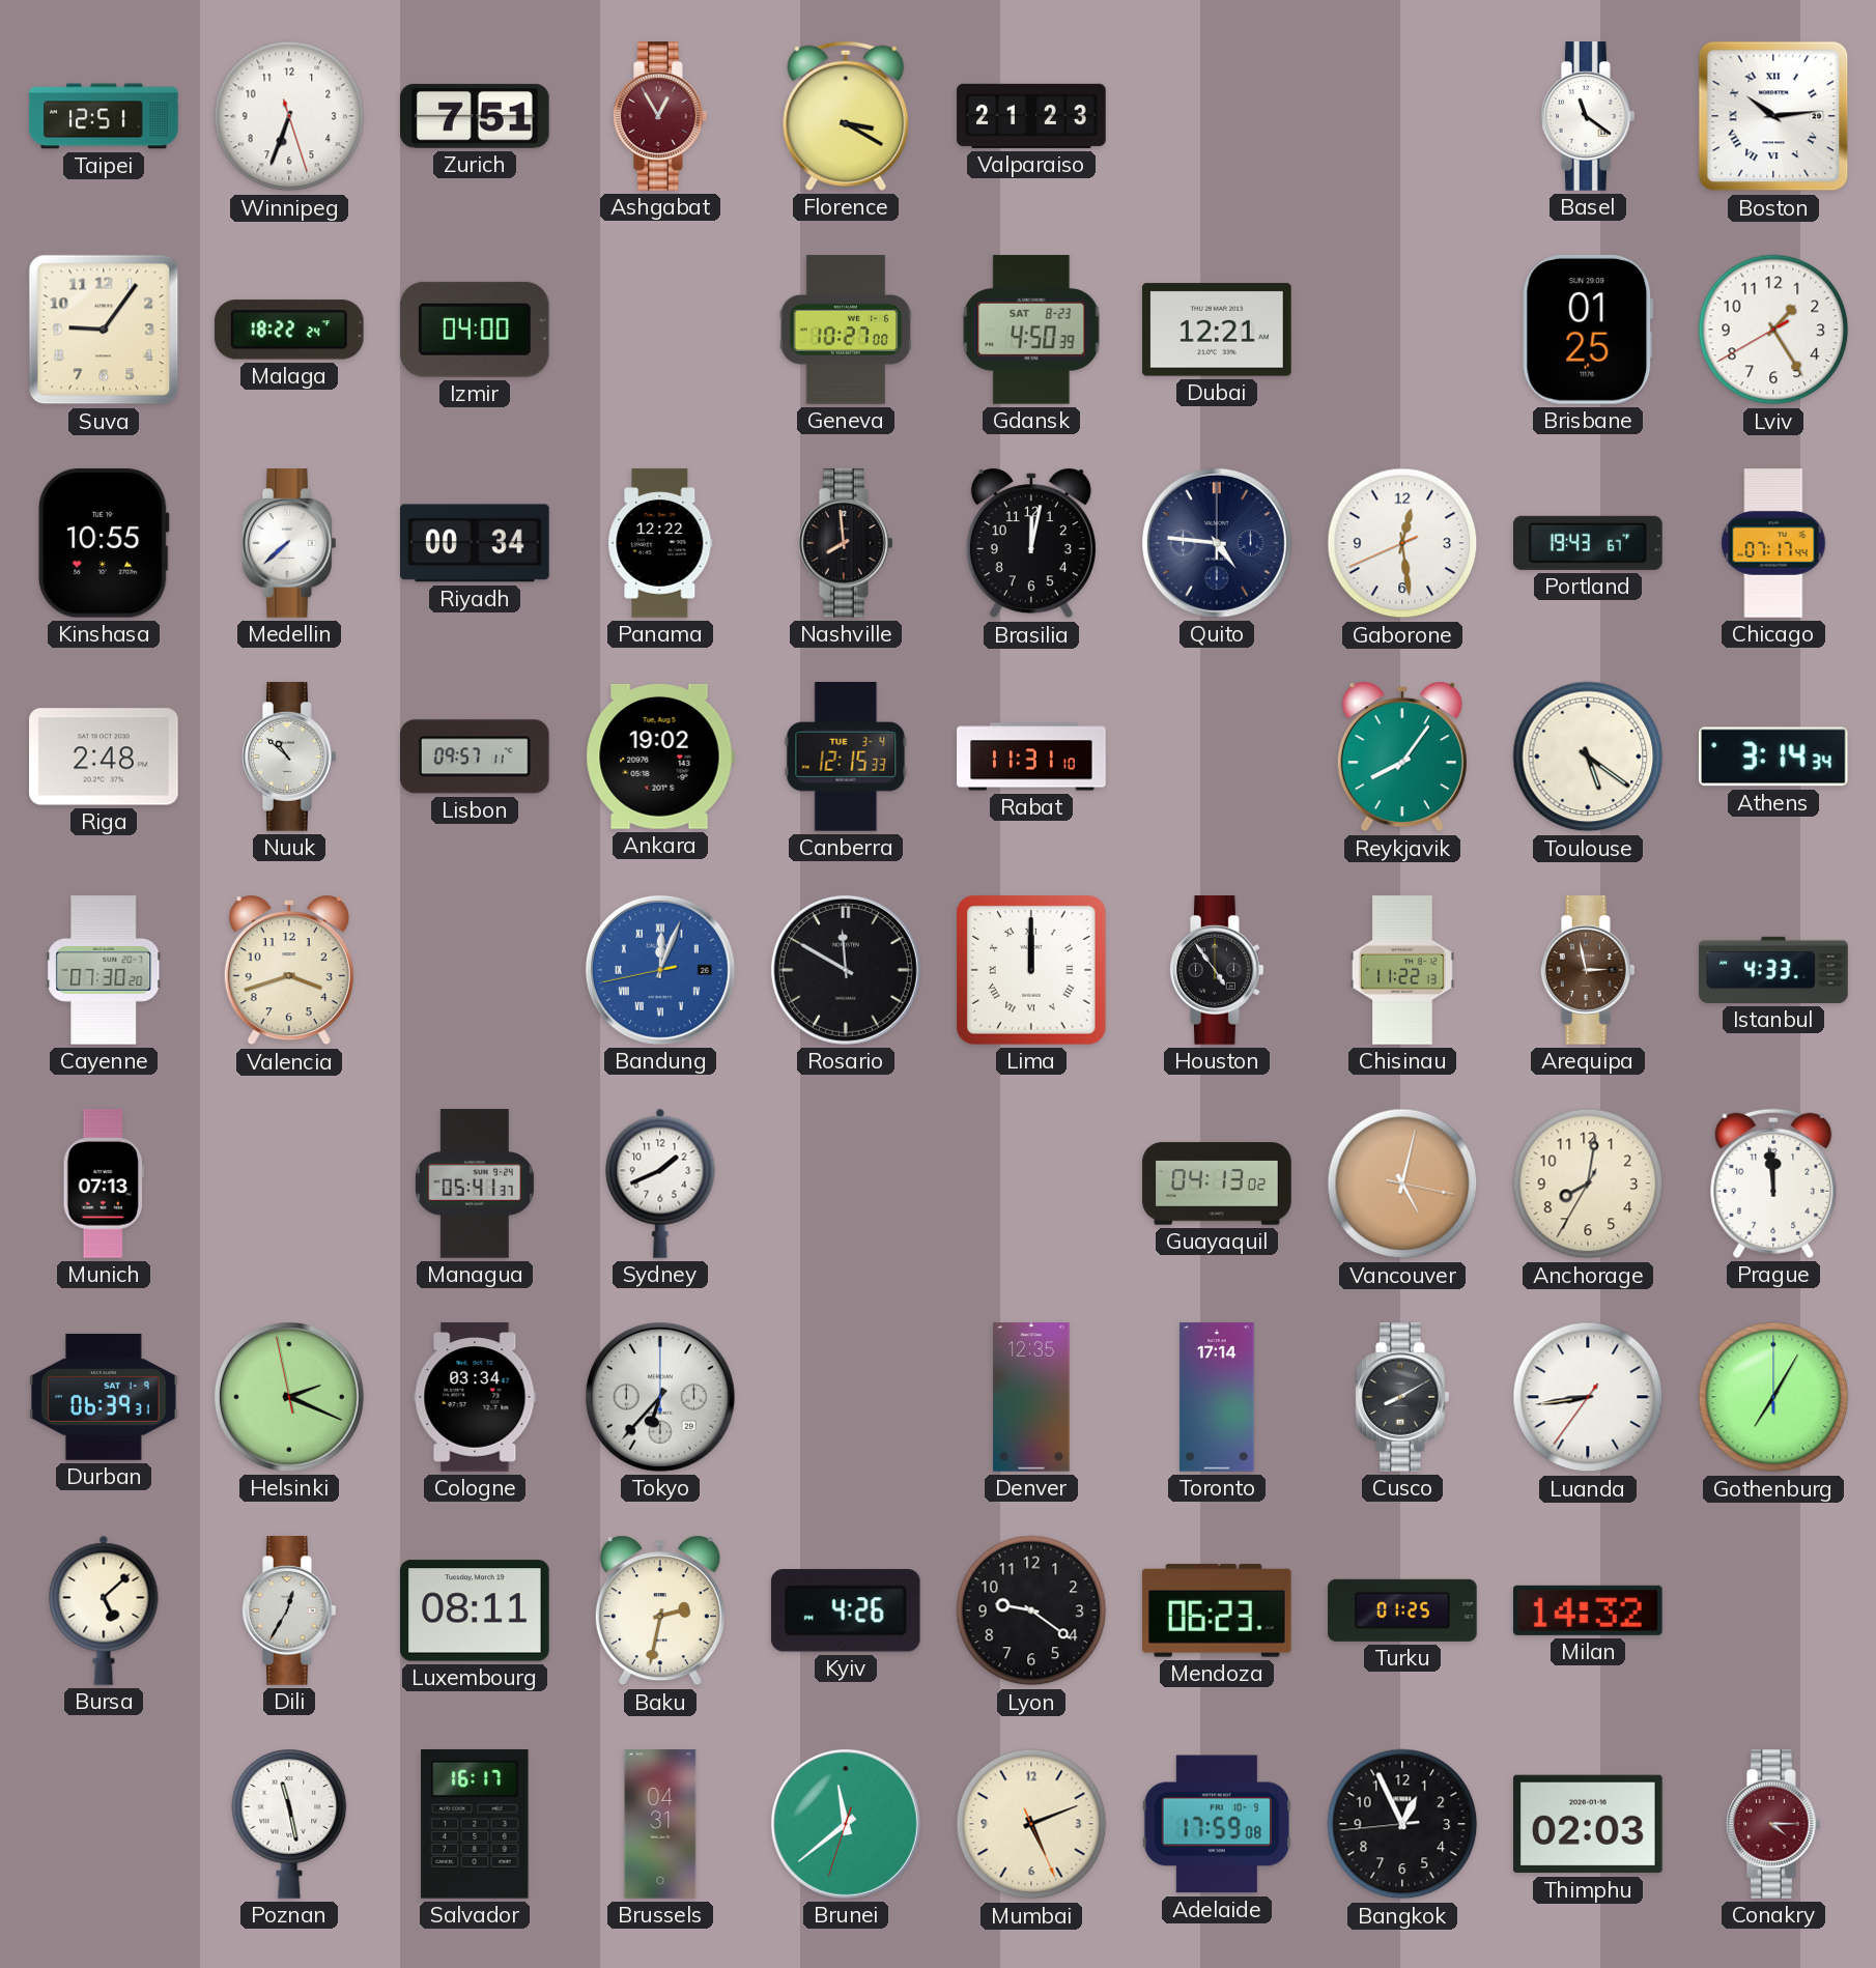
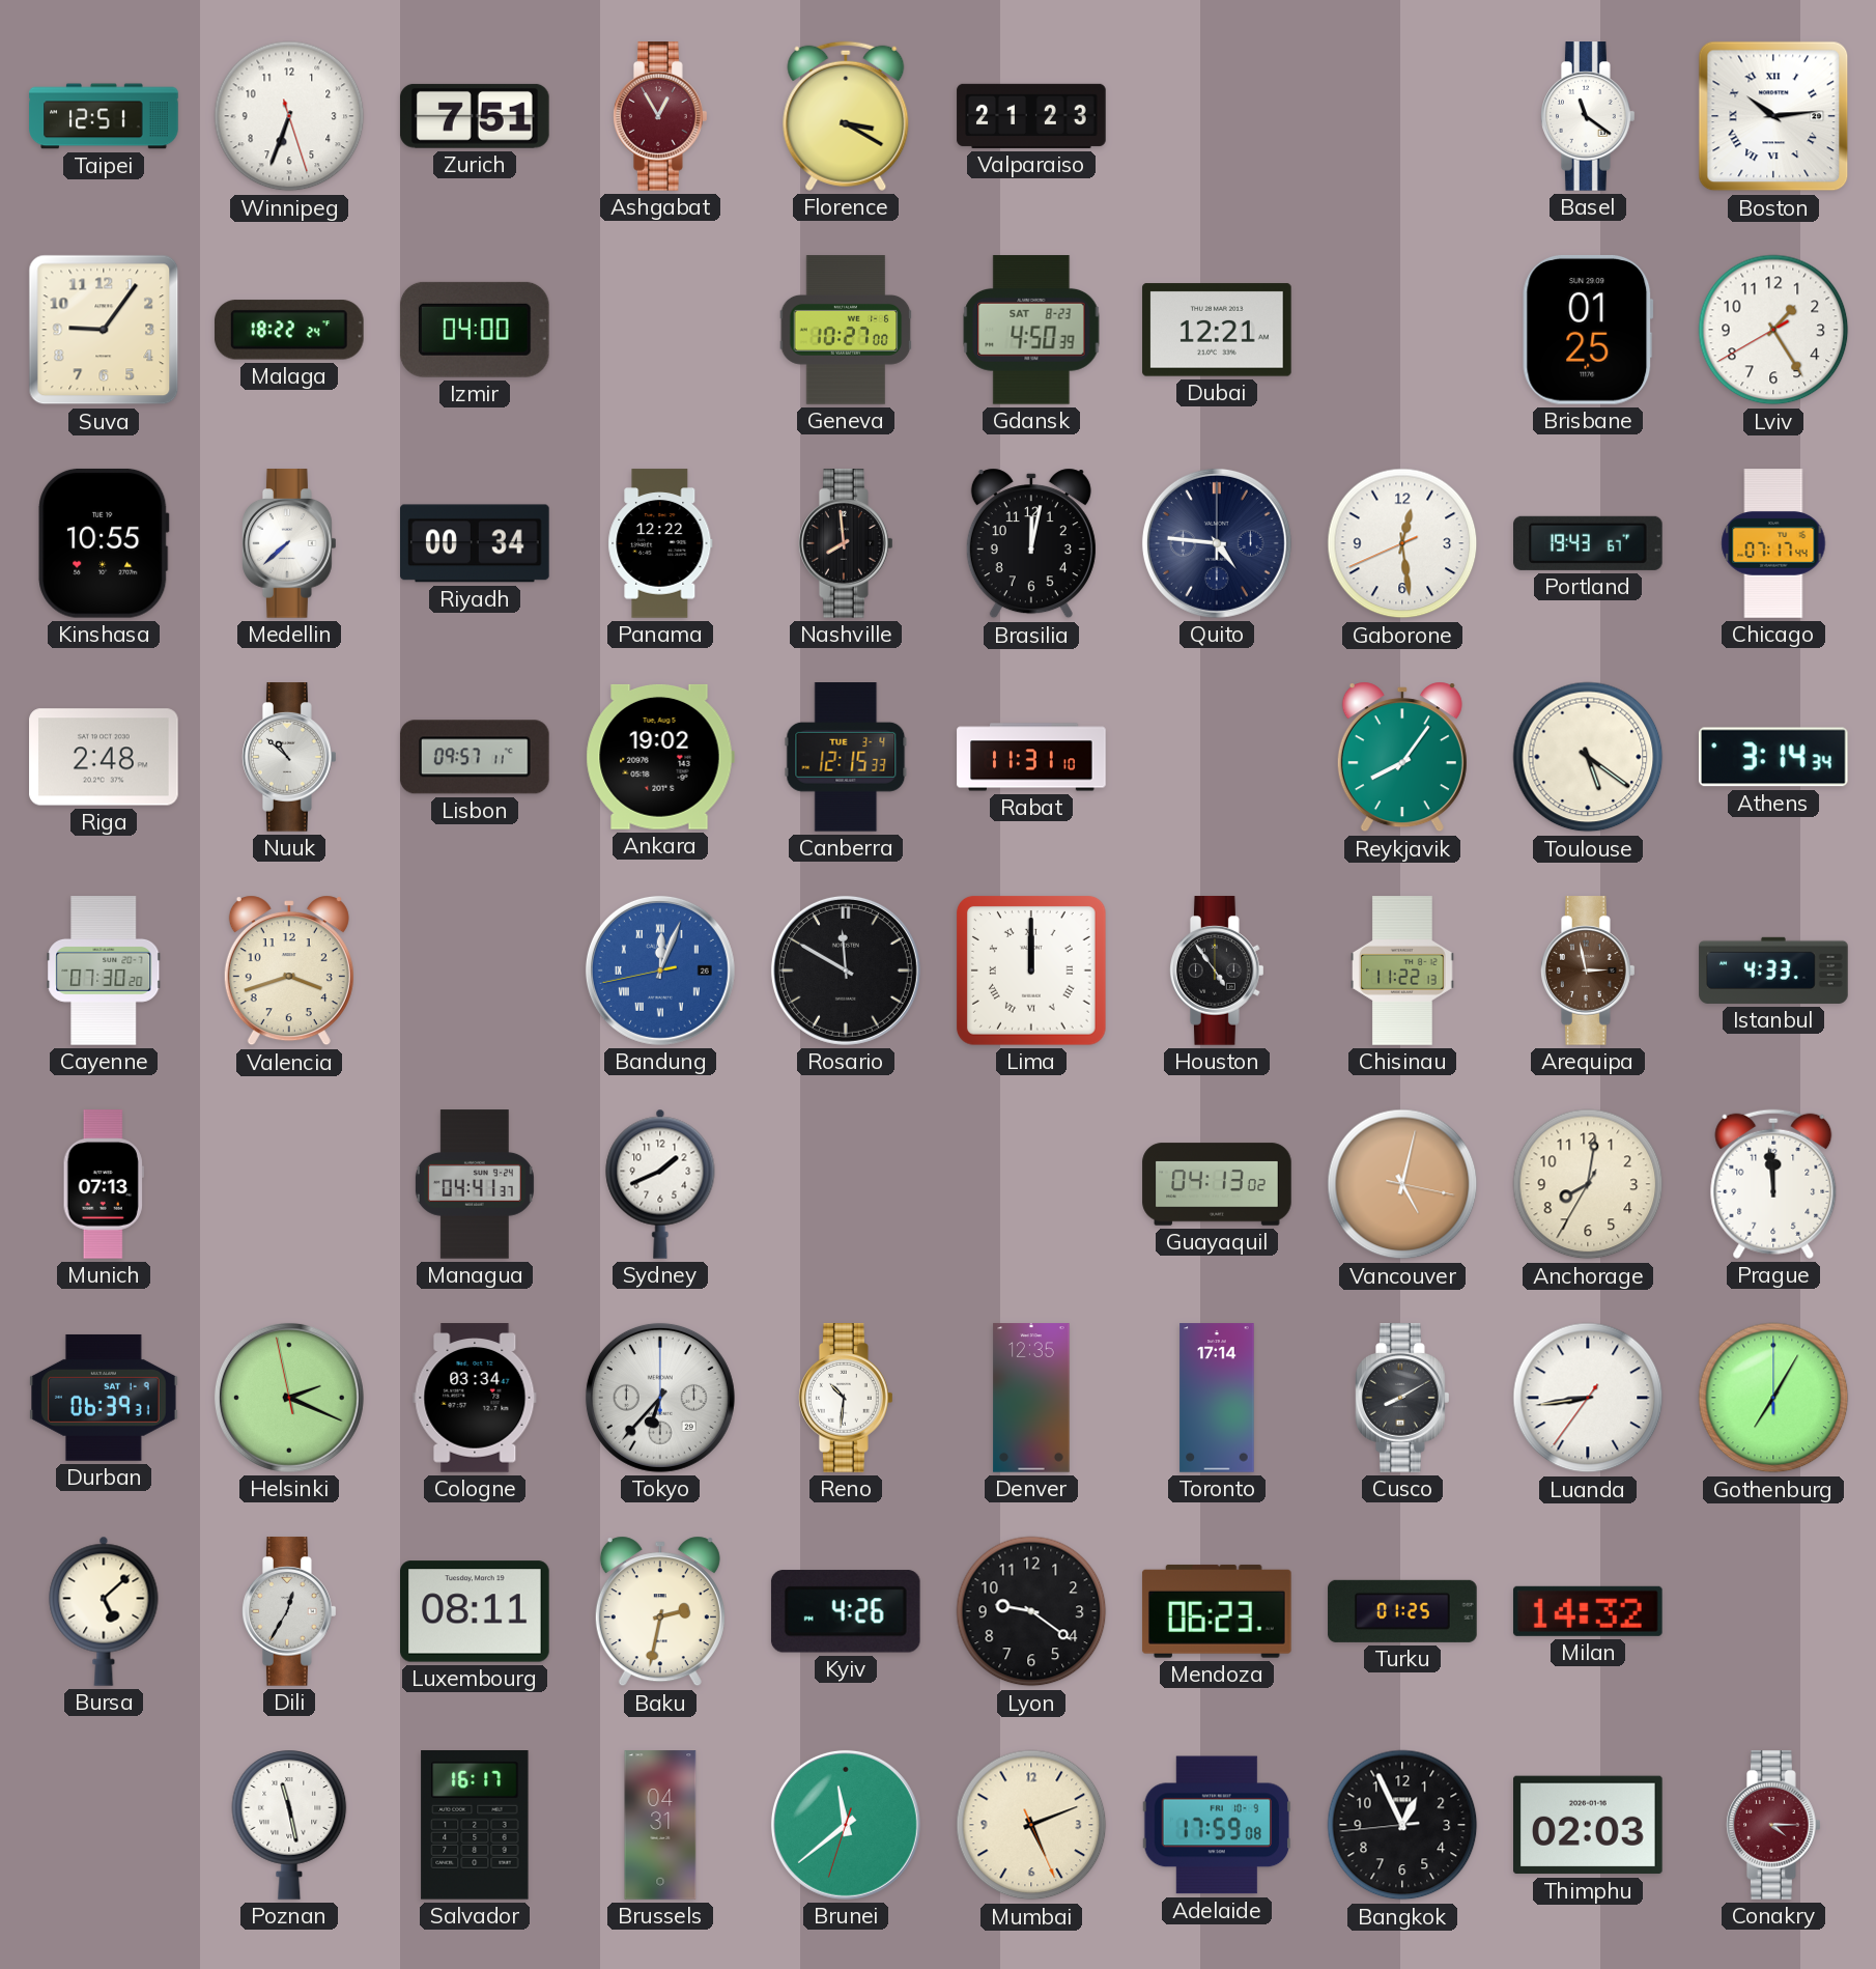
Managua: 05:41 -> 04:41
Reno: none -> 10:31
